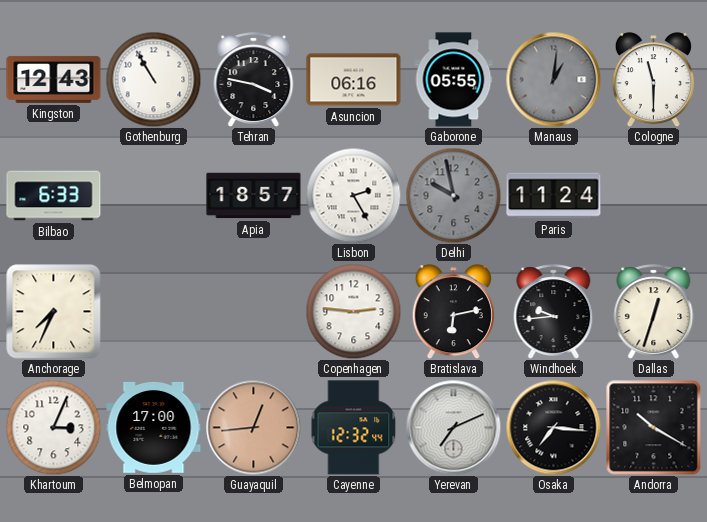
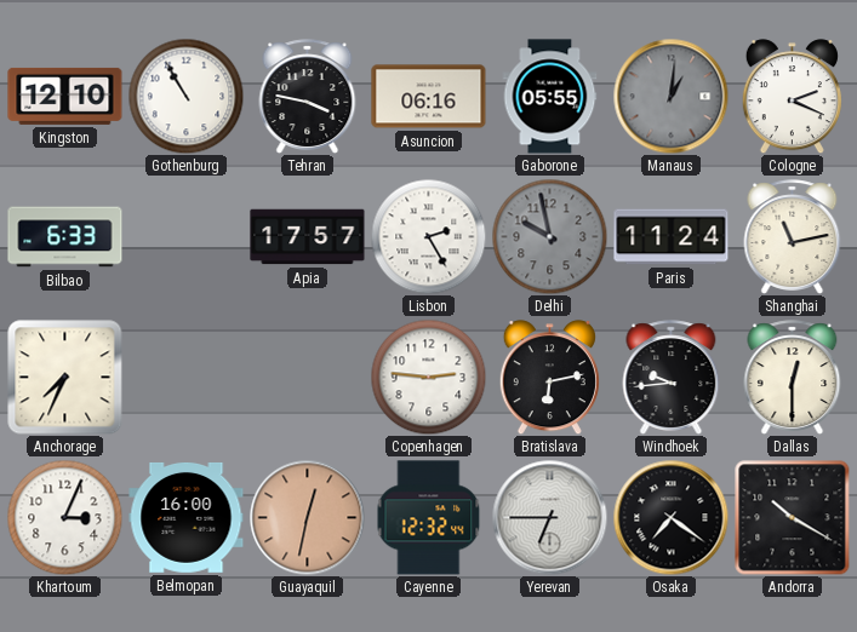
Kingston: 12:43 -> 12:10
Cologne: 11:30 -> 2:19
Apia: 18:57 -> 17:57
Shanghai: none -> 11:13
Dallas: 12:33 -> 12:30
Belmopan: 17:00 -> 16:00
Guayaquil: 12:44 -> 12:32
Yerevan: 7:11 -> 6:45
Osaka: 7:16 -> 7:21
